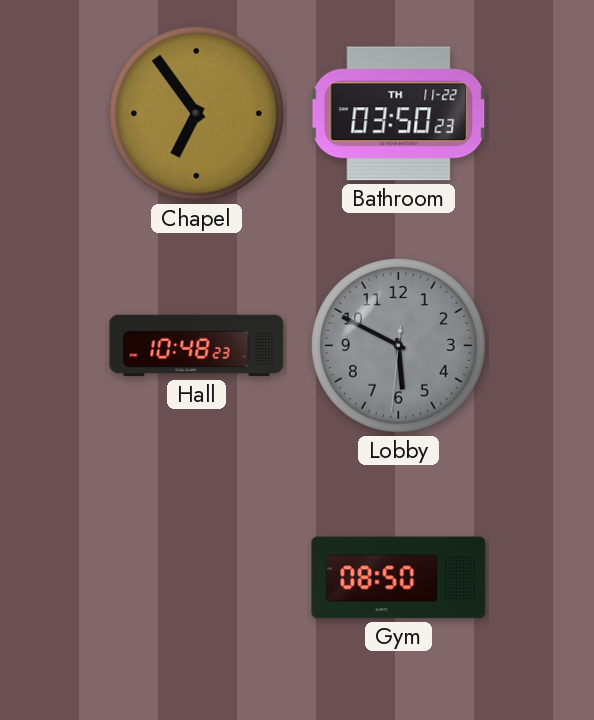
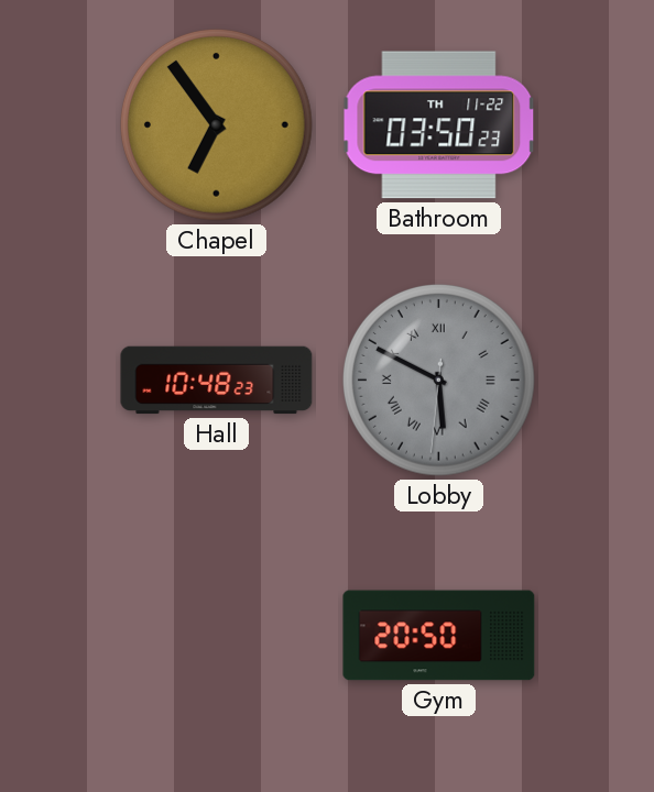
Lobby numerals: Arabic -> Roman
Gym: 08:50 -> 20:50
